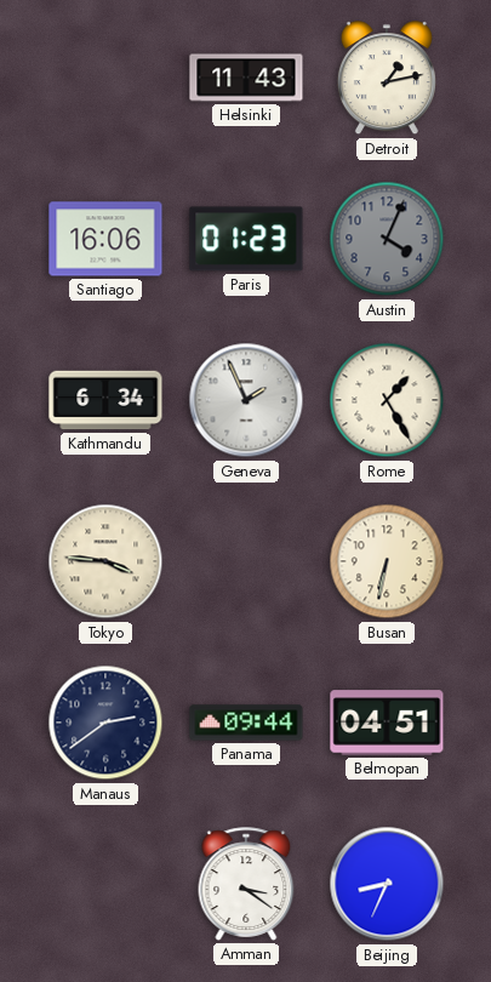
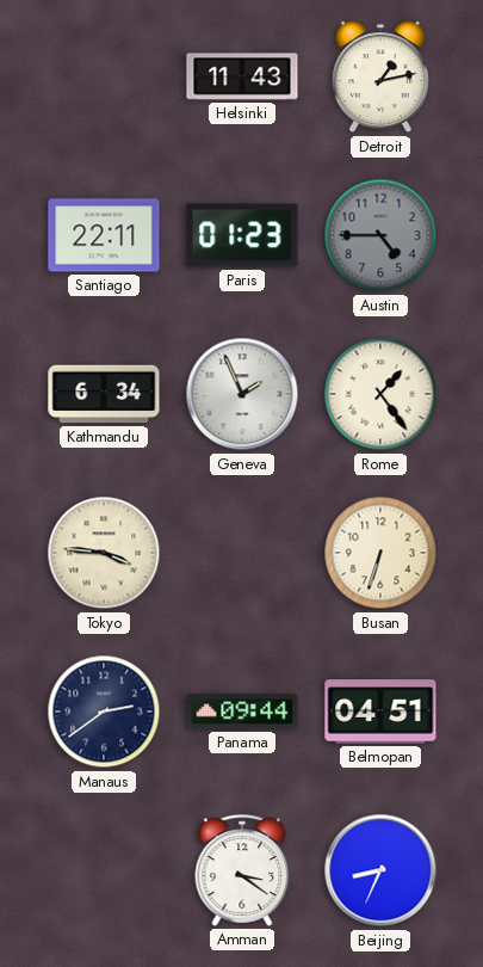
Santiago: 16:06 -> 22:11
Austin: 4:04 -> 4:45
Rome: 1:25 -> 1:24
Busan: 6:32 -> 6:33
